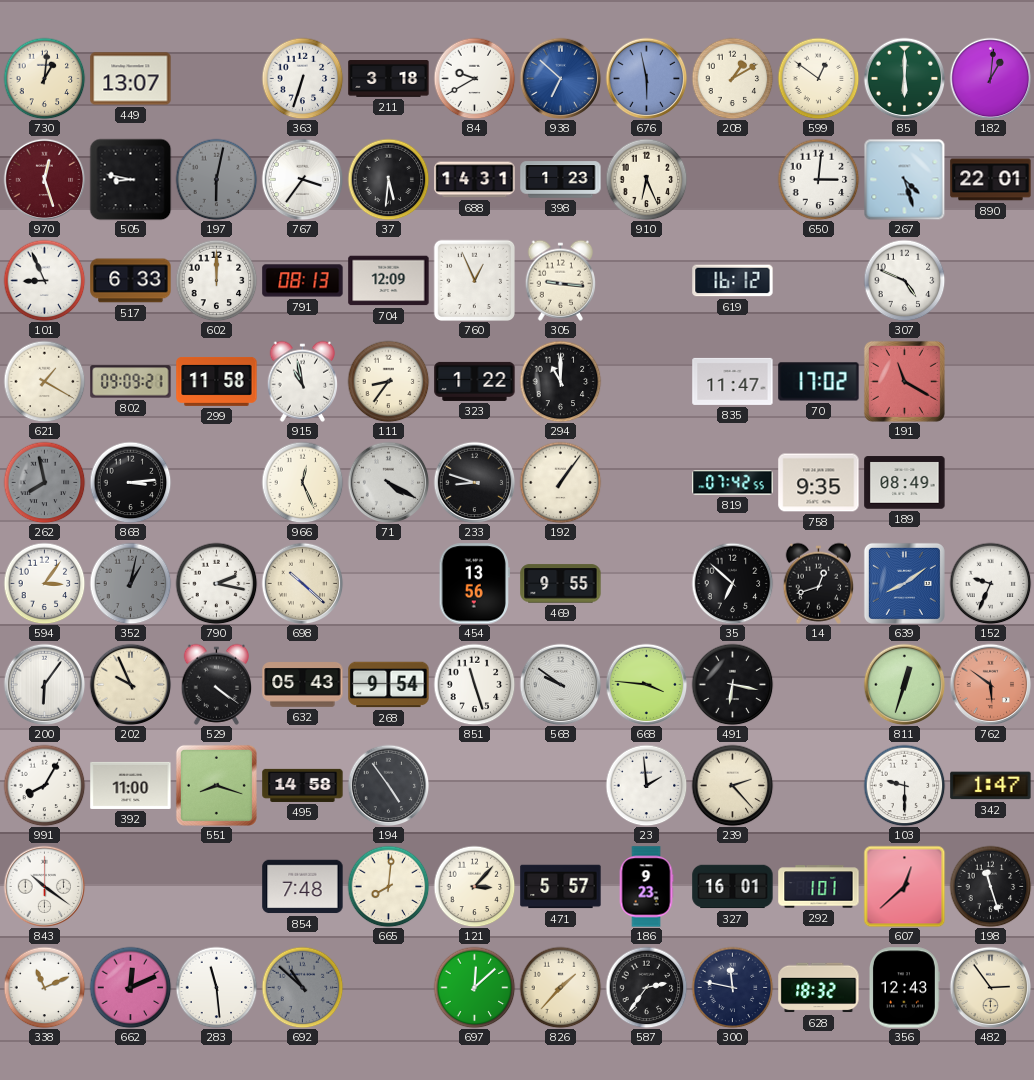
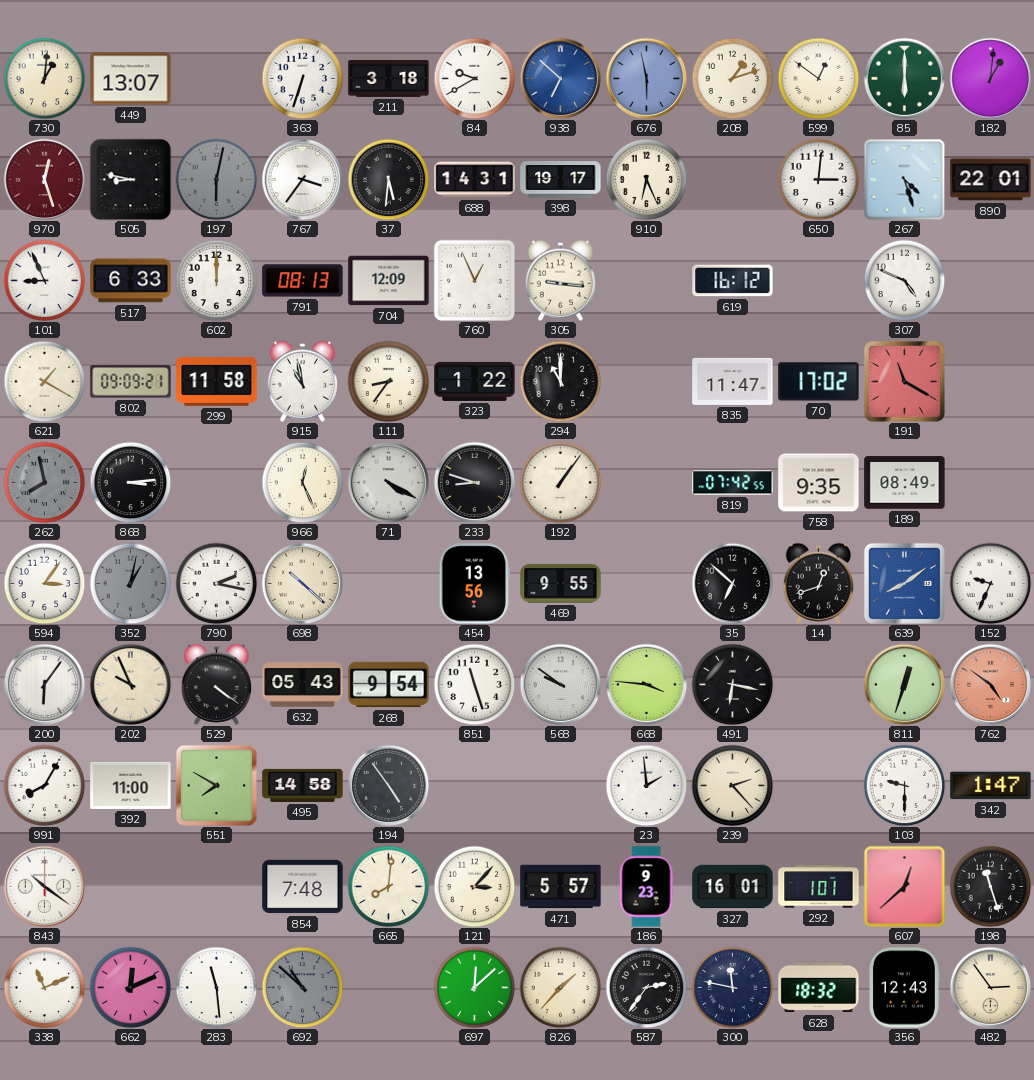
208: 1:10 -> 1:12
398: 1:23 -> 19:17
762: 5:51 -> 4:51
551: 8:18 -> 7:50
